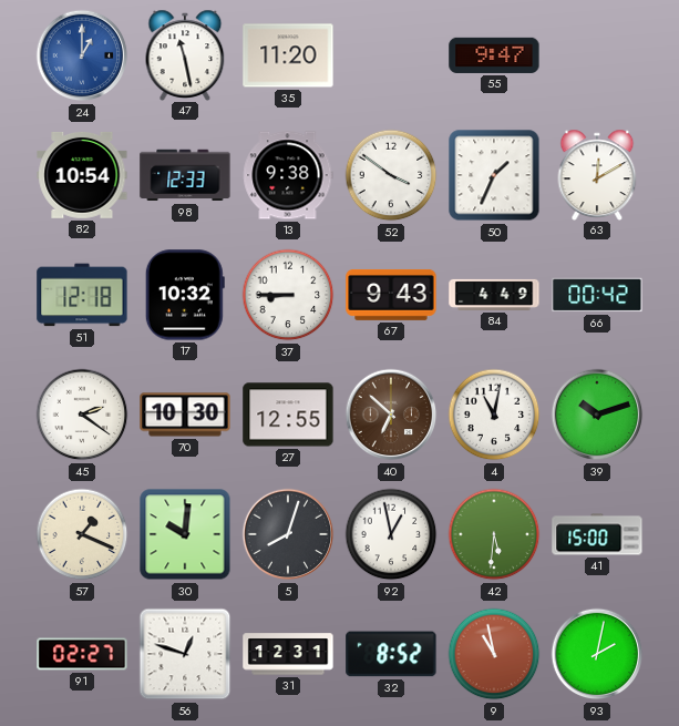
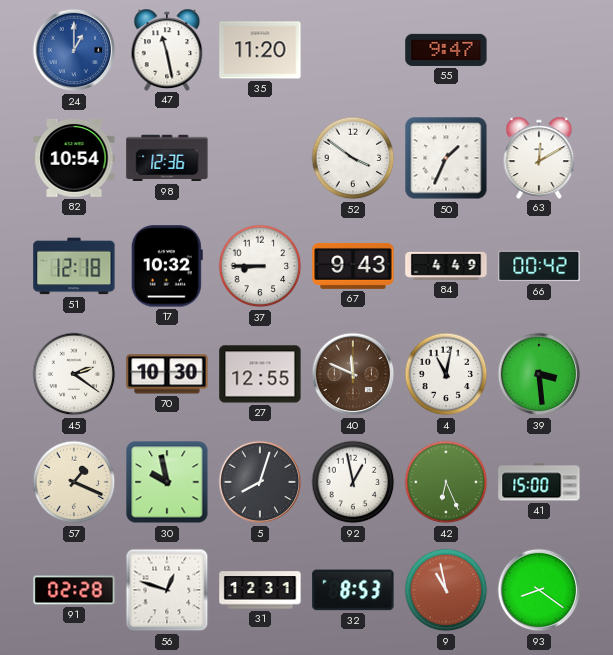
98: 12:33 -> 12:36
13: 9:38 -> none
40: 6:52 -> 11:49
39: 10:12 -> 3:29
30: 10:01 -> 9:58
42: 5:31 -> 6:26
91: 02:27 -> 02:28
32: 8:52 -> 8:53
93: 2:02 -> 8:21
